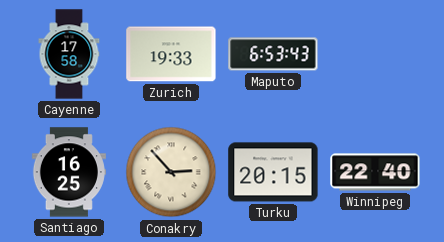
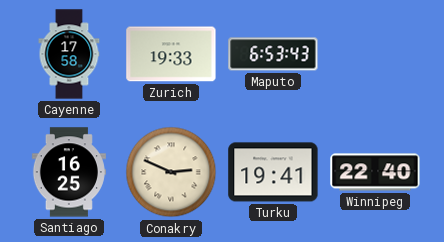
Conakry: 2:53 -> 2:49
Turku: 20:15 -> 19:41
